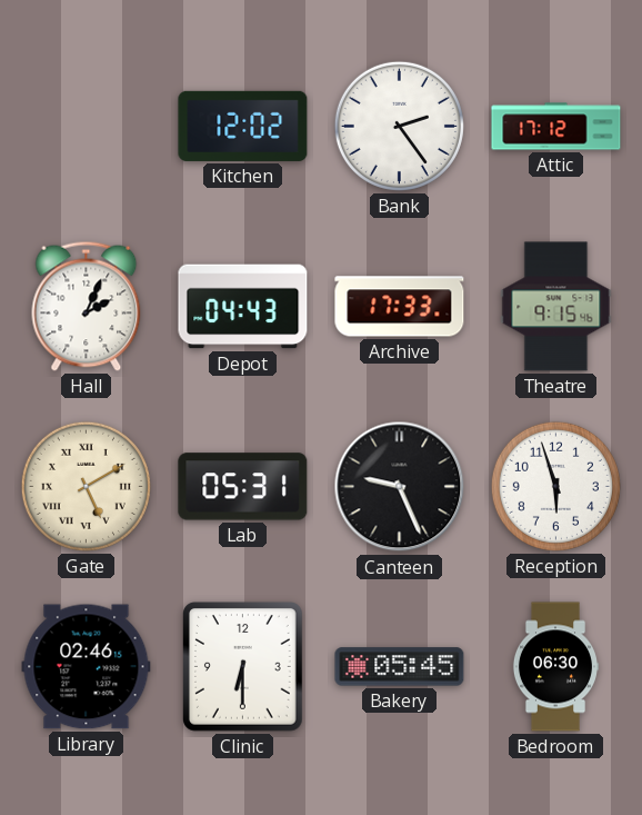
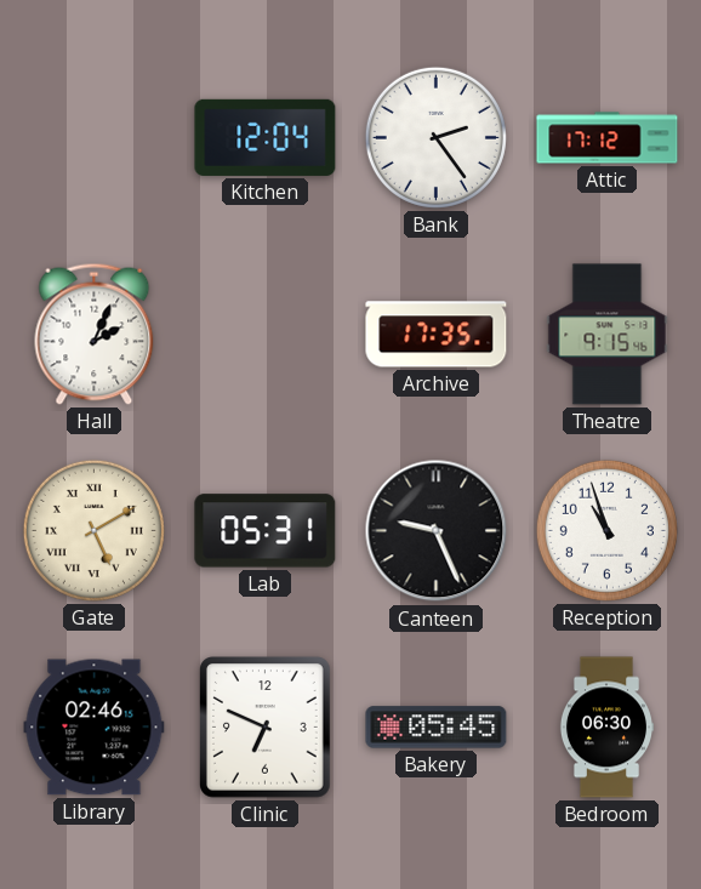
Kitchen: 12:02 -> 12:04
Depot: 04:43 -> none
Archive: 17:33 -> 17:35
Reception: 5:57 -> 10:57
Clinic: 6:30 -> 6:49
